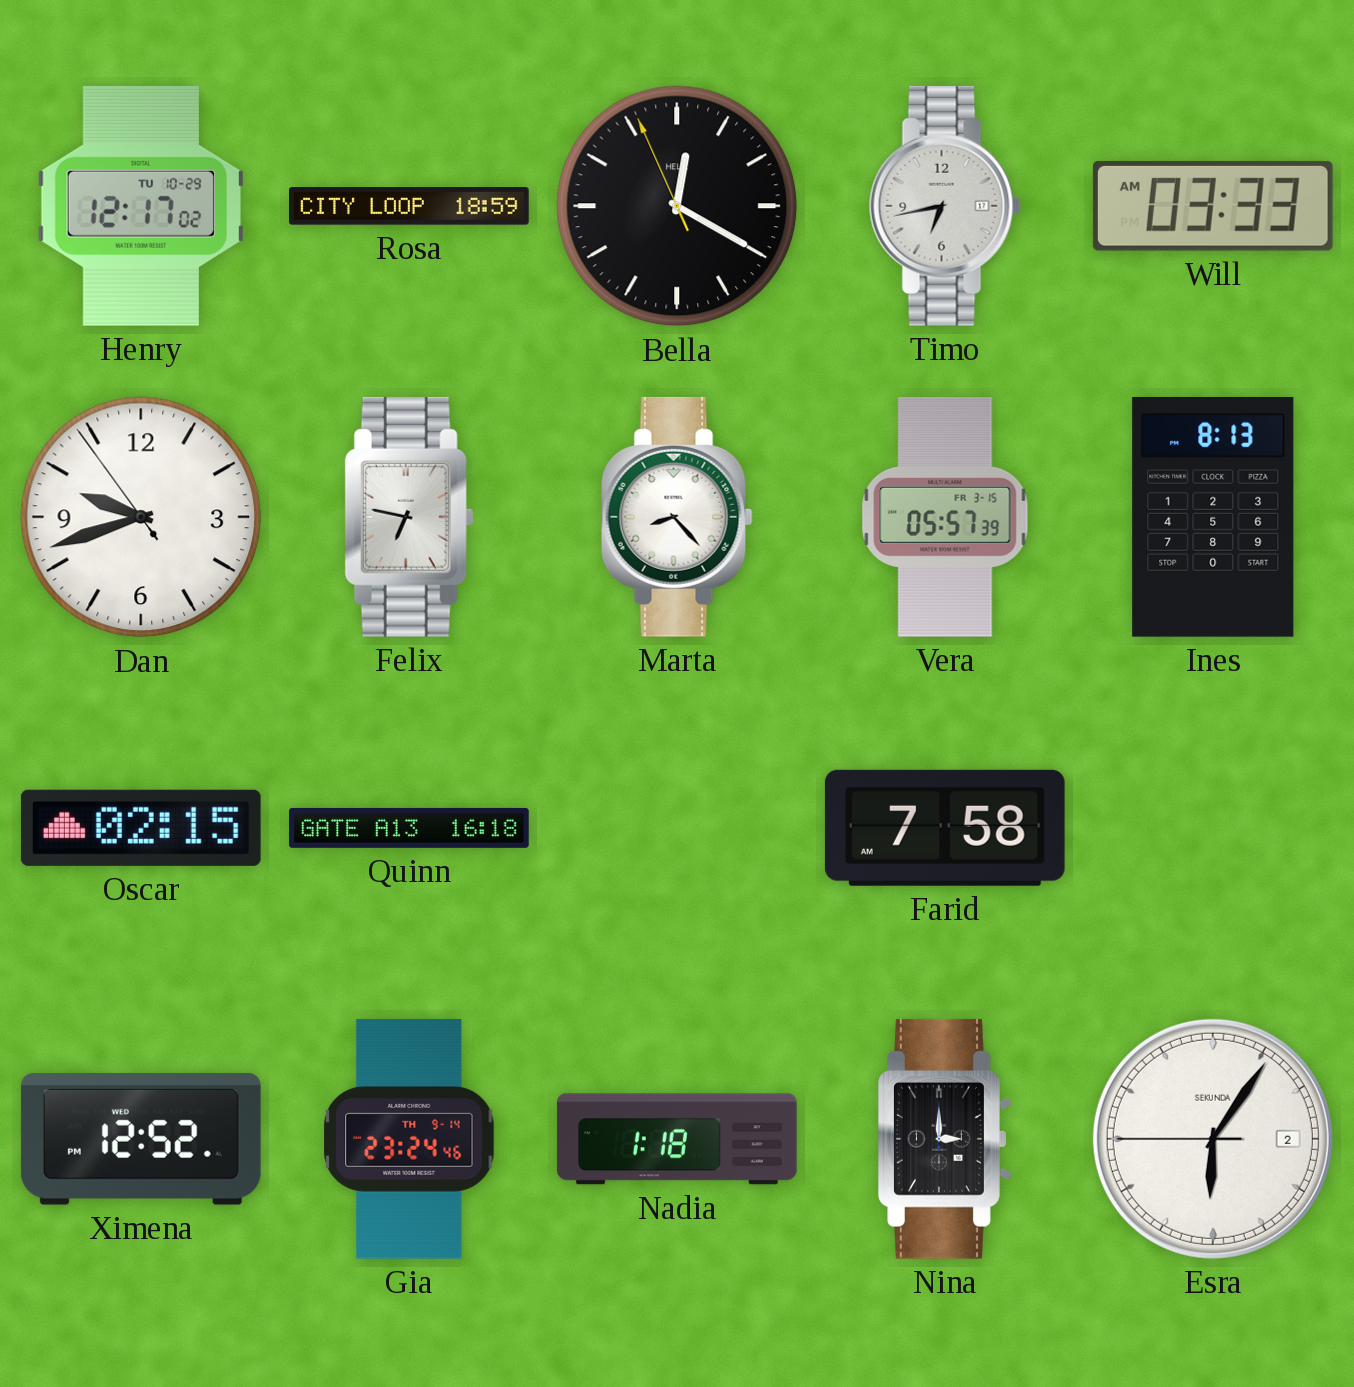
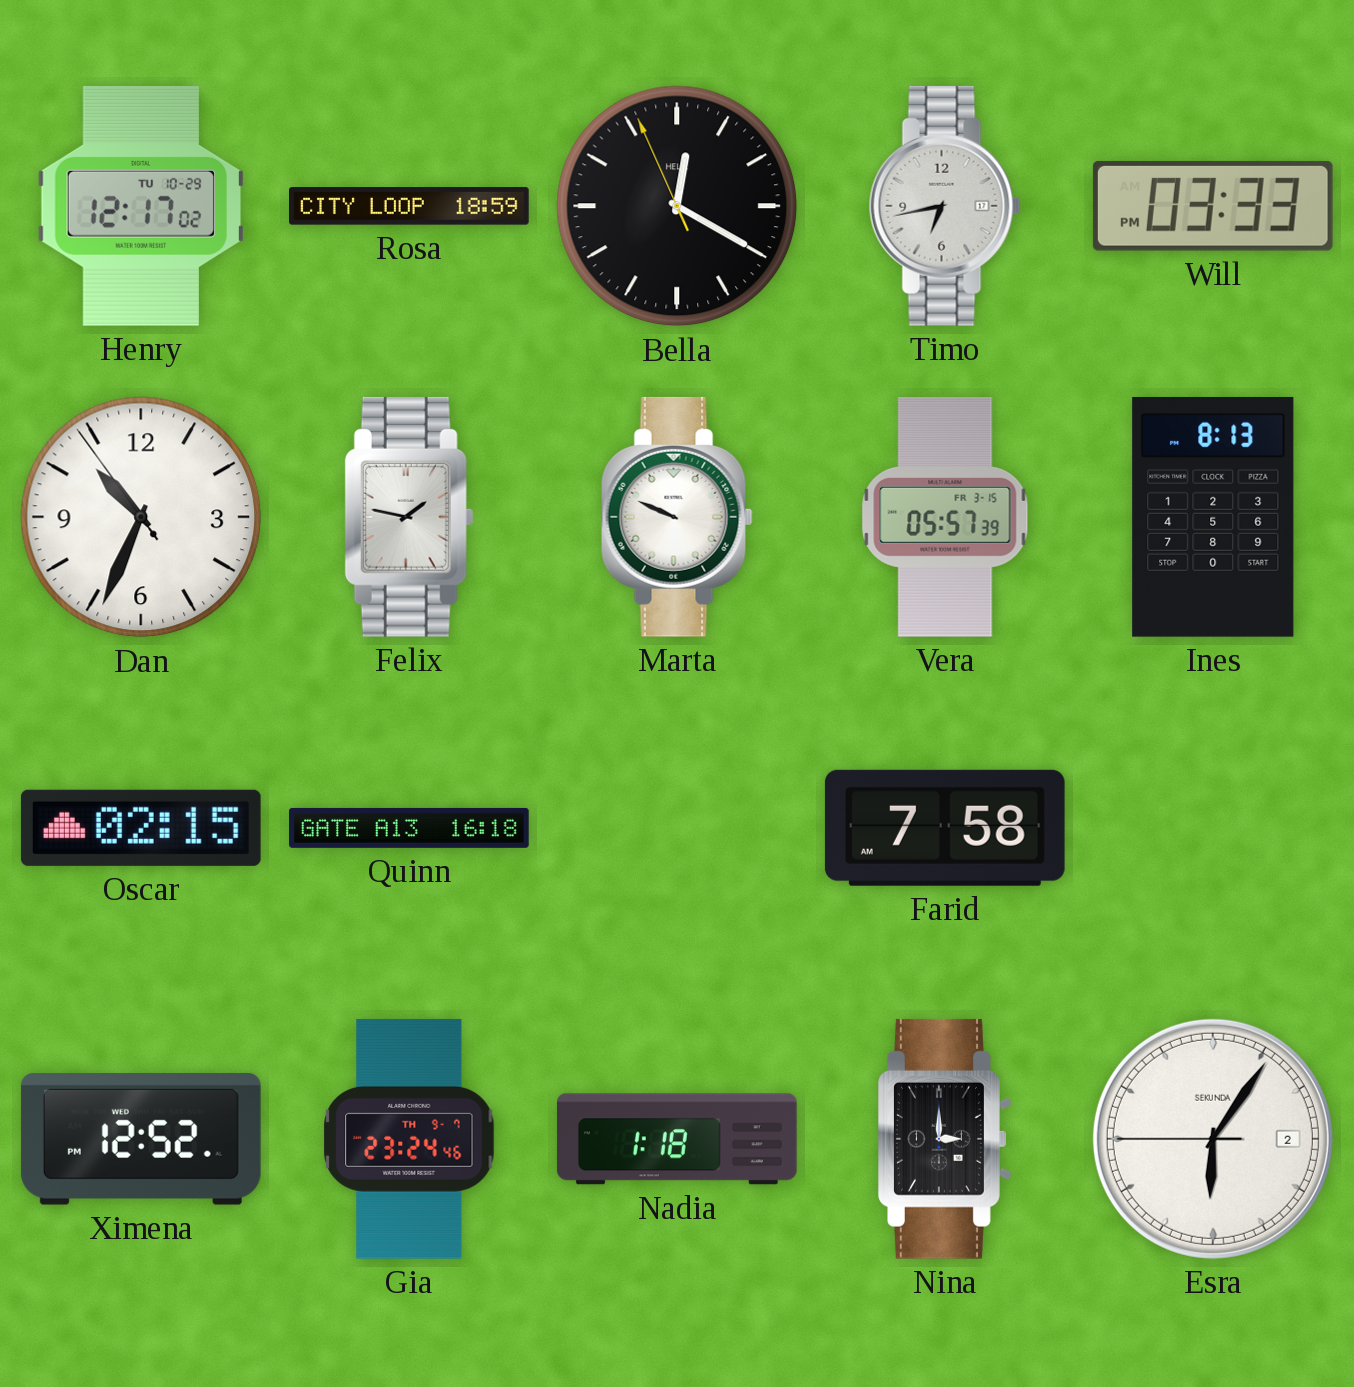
Will: 03:33 AM -> 03:33 PM
Dan: 9:41 -> 10:33
Felix: 6:47 -> 1:47
Marta: 8:23 -> 9:49
Gia date: TH 9-14 -> TH 9-7
